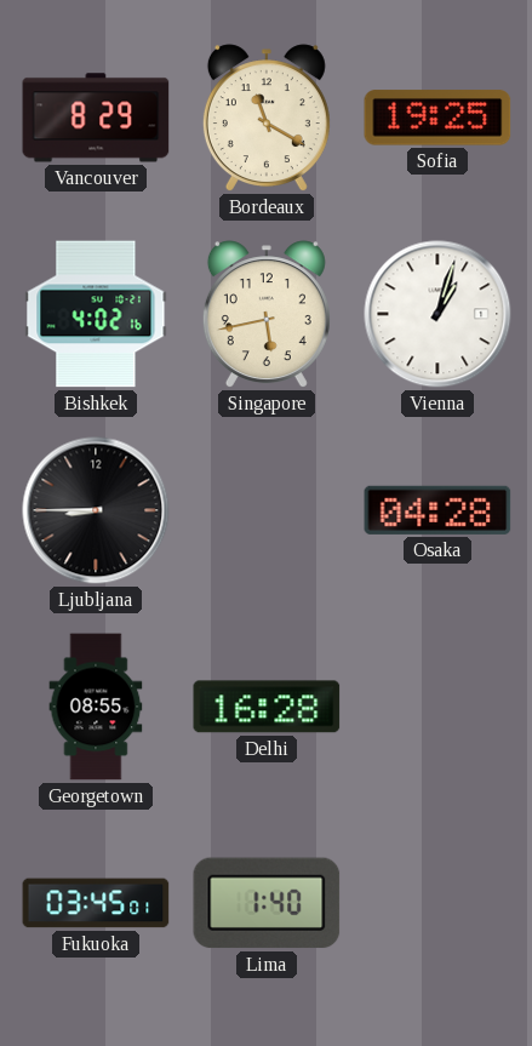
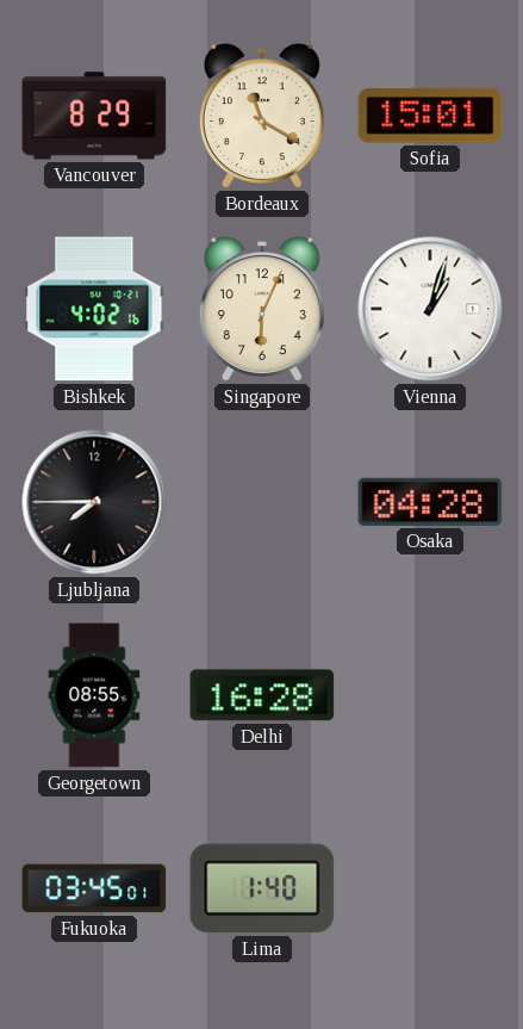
Sofia: 19:25 -> 15:01
Singapore: 5:43 -> 6:04
Ljubljana: 8:45 -> 7:45
